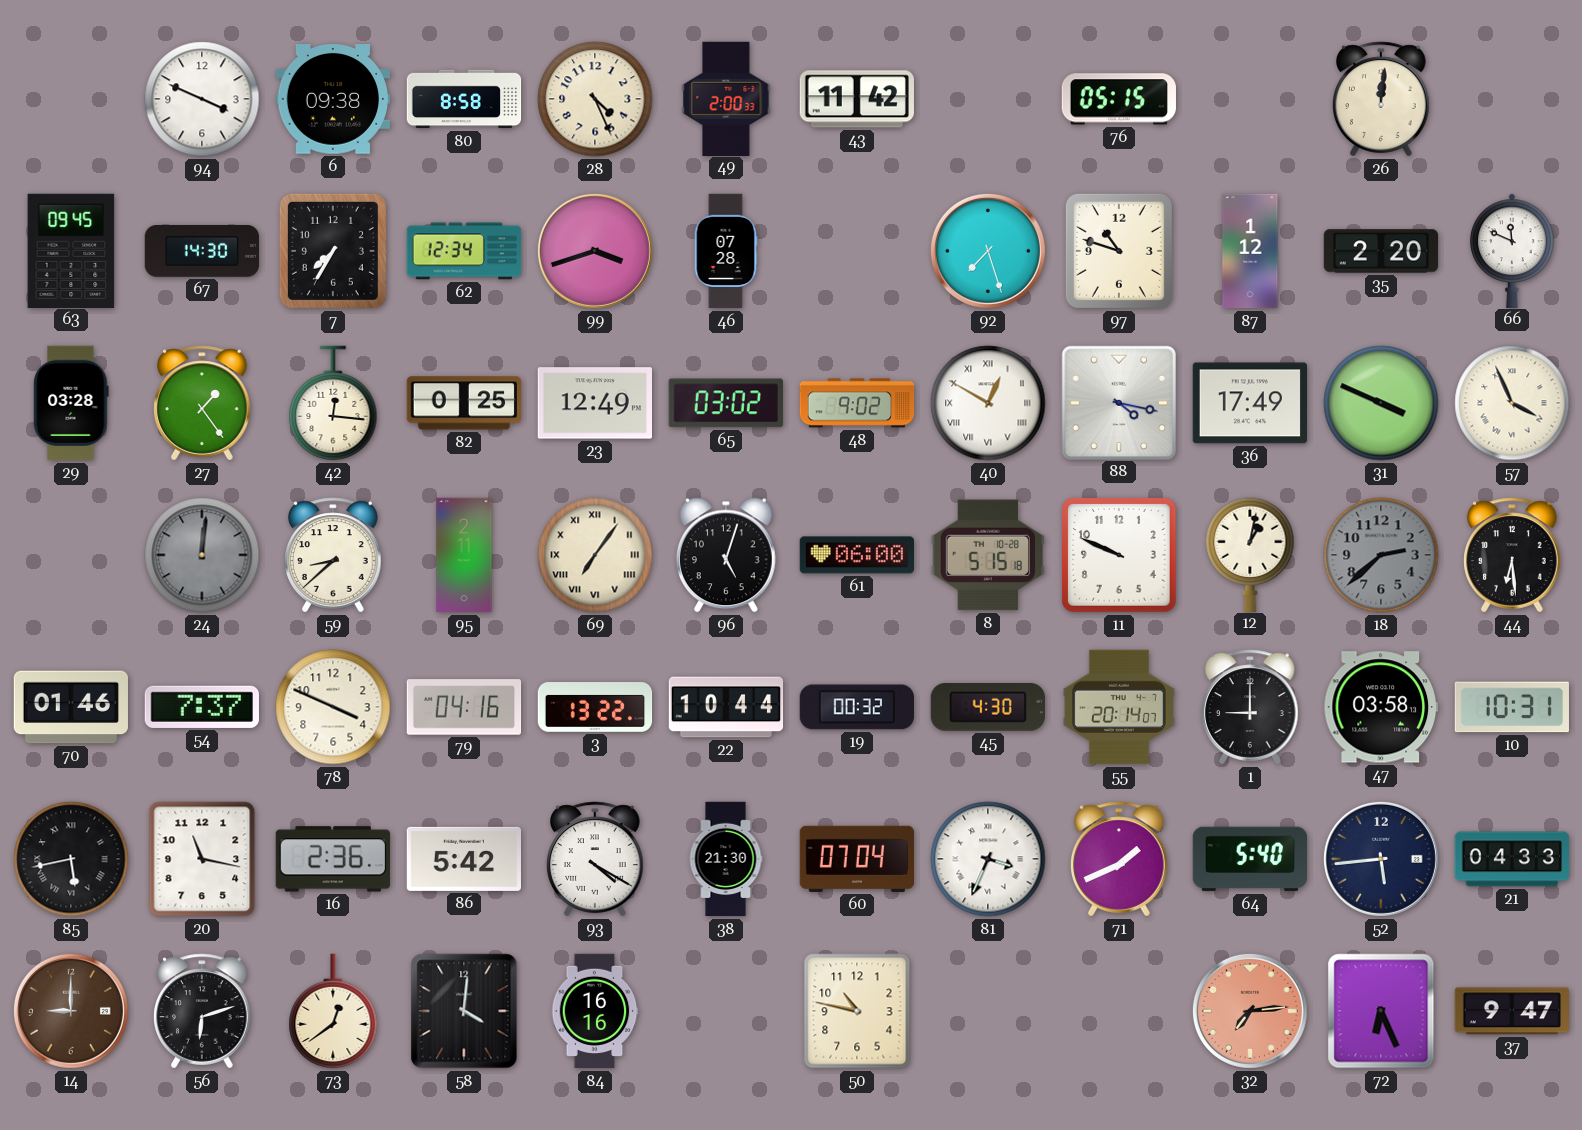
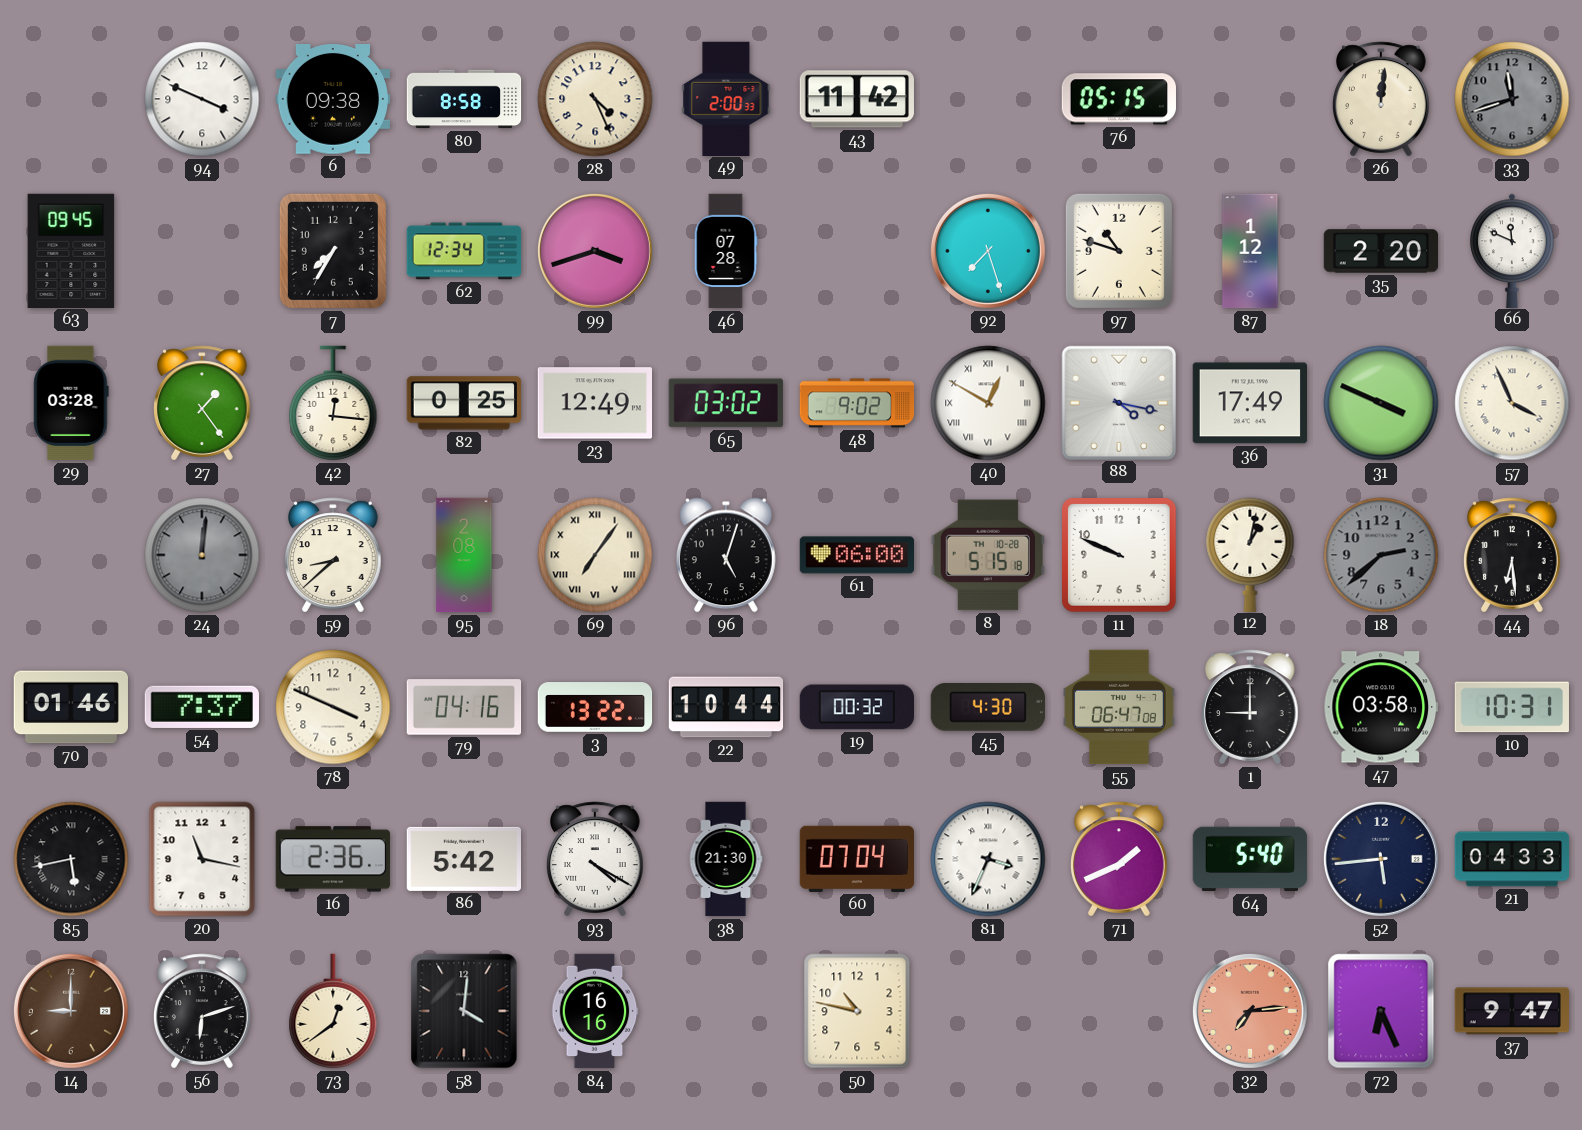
33: none -> 11:42
67: 14:30 -> none
95: 2:11 -> 2:08
55: 20:14 -> 06:47
